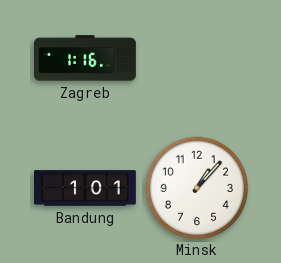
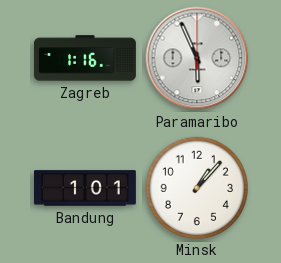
Paramaribo: none -> 5:56
